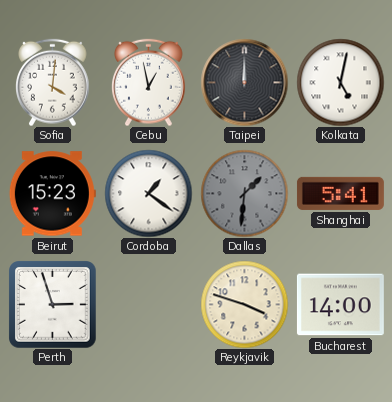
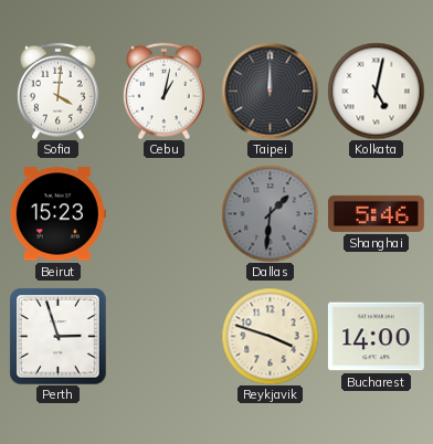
Cebu: 12:58 -> 1:02
Cordoba: 1:21 -> none
Shanghai: 5:41 -> 5:46
